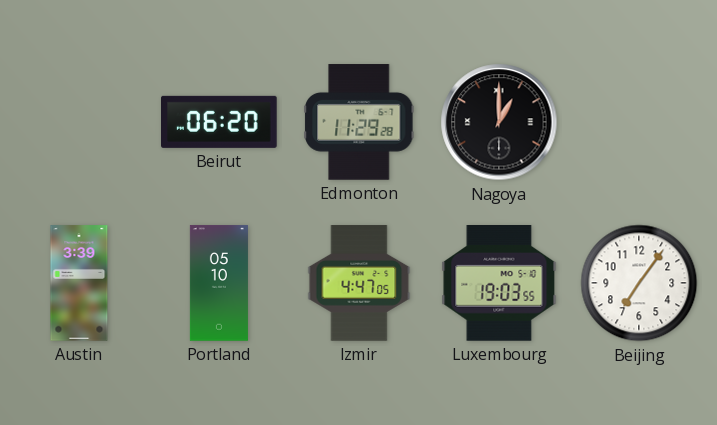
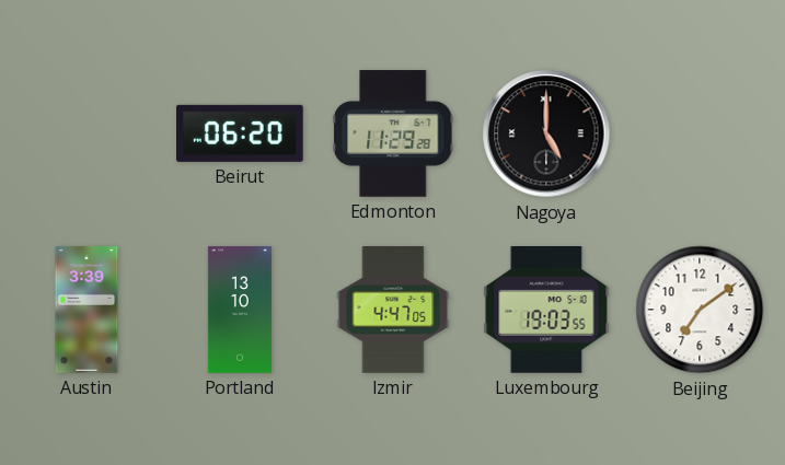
Nagoya: 1:00 -> 5:00
Portland: 05:10 -> 13:10
Beijing: 7:06 -> 7:09
